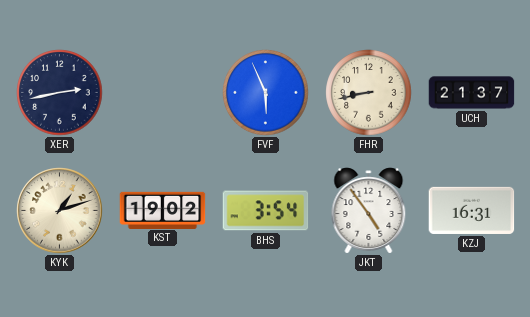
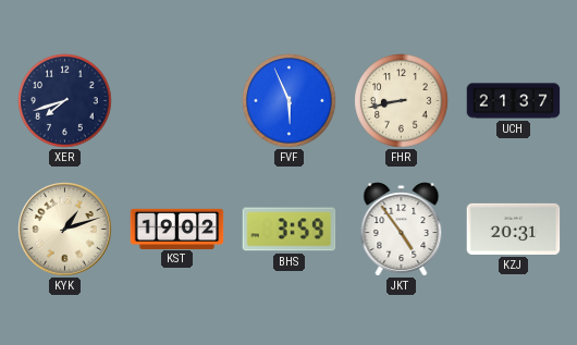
XER: 2:43 -> 7:42
BHS: 3:54 -> 3:59
KZJ: 16:31 -> 20:31
